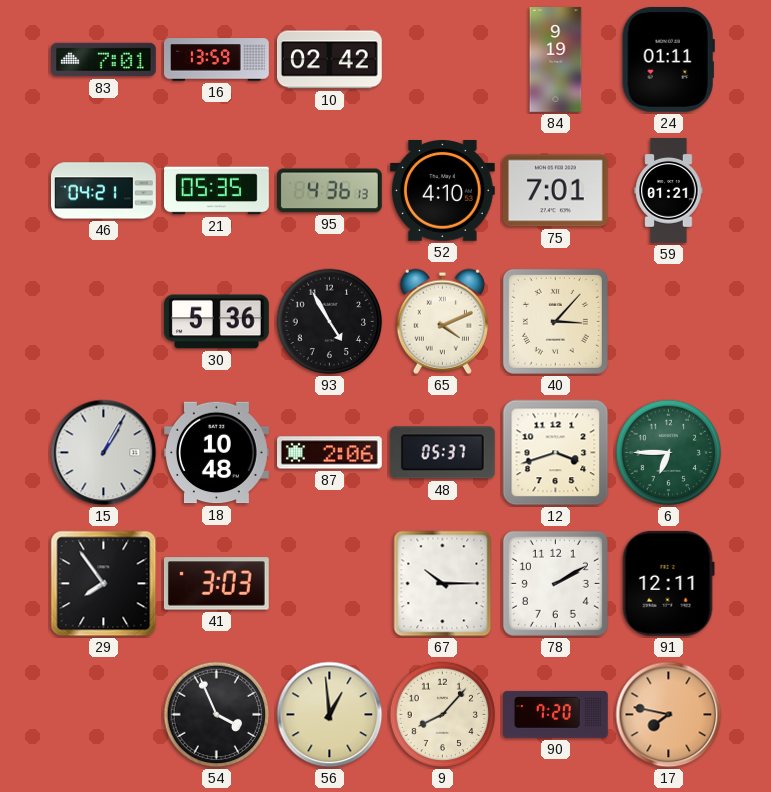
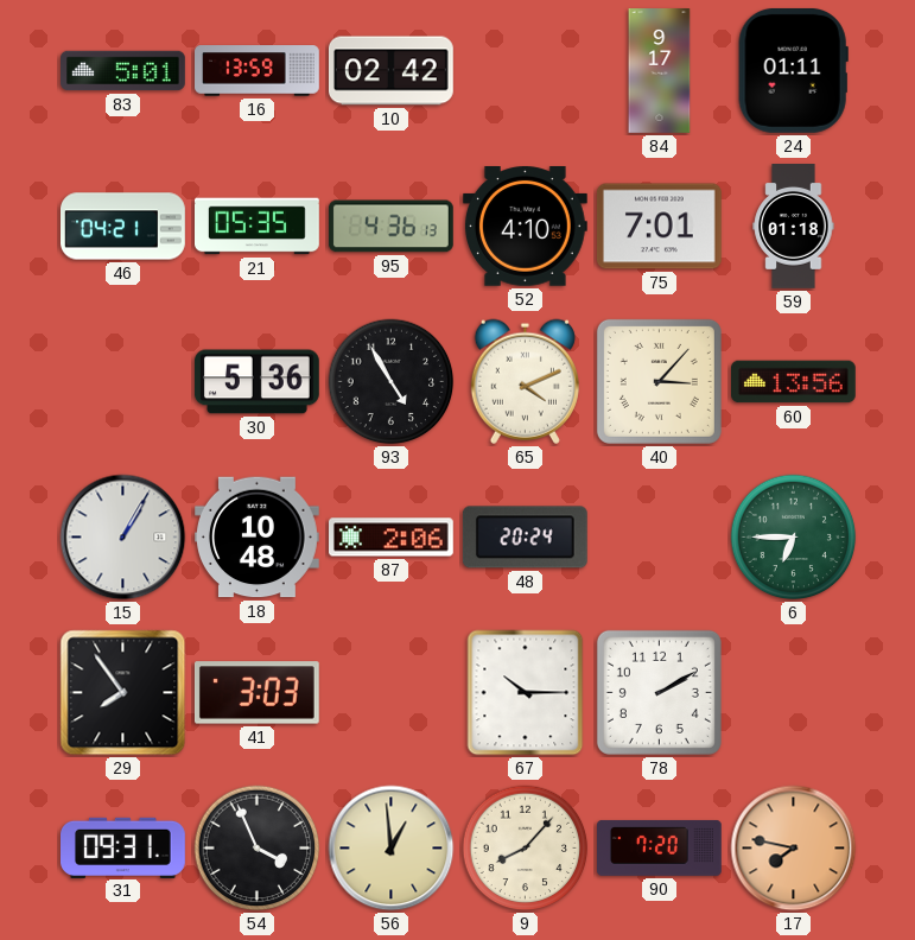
83: 7:01 -> 5:01
84: 9:19 -> 9:17
59: 01:21 -> 01:18
60: none -> 13:56
48: 05:37 -> 20:24
12: 3:42 -> none
91: 12:11 -> none
31: none -> 09:31
